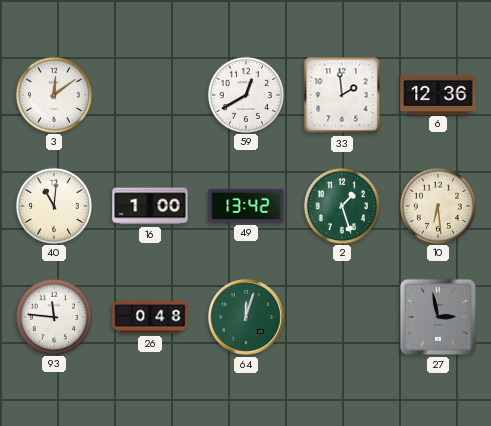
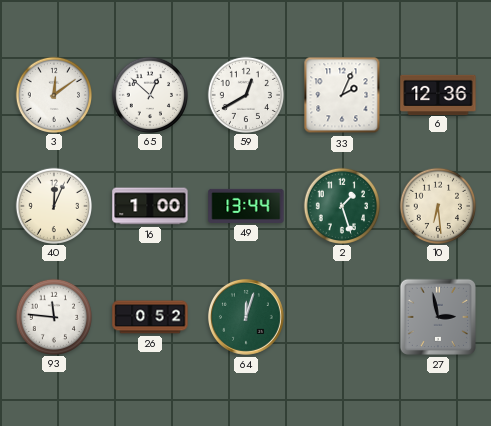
65: none -> 12:52
33: 1:59 -> 2:04
40: 11:01 -> 12:04
49: 13:42 -> 13:44
26: 0:48 -> 0:52
